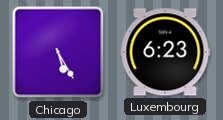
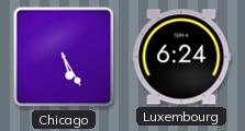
Luxembourg: 6:23 -> 6:24
